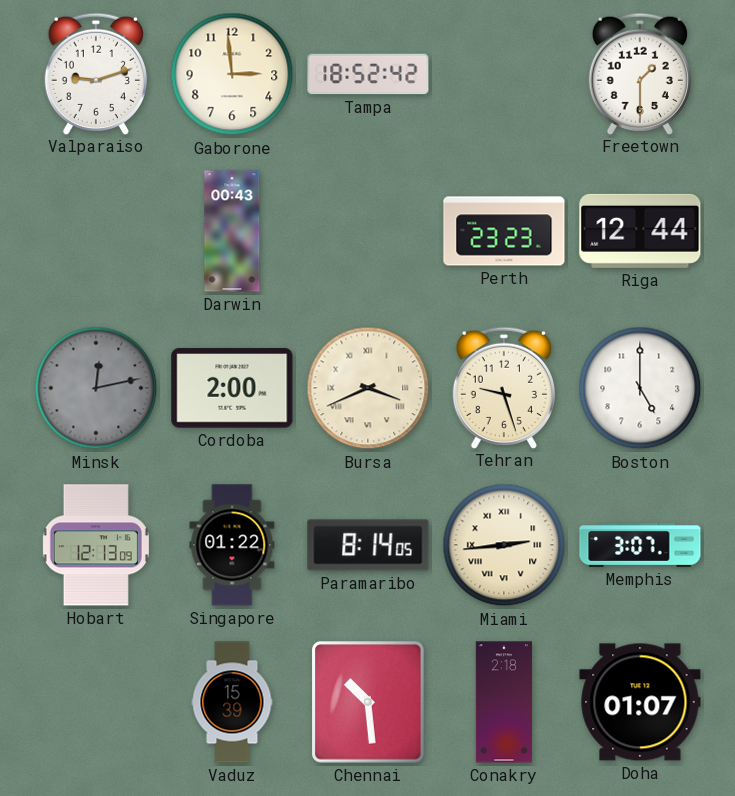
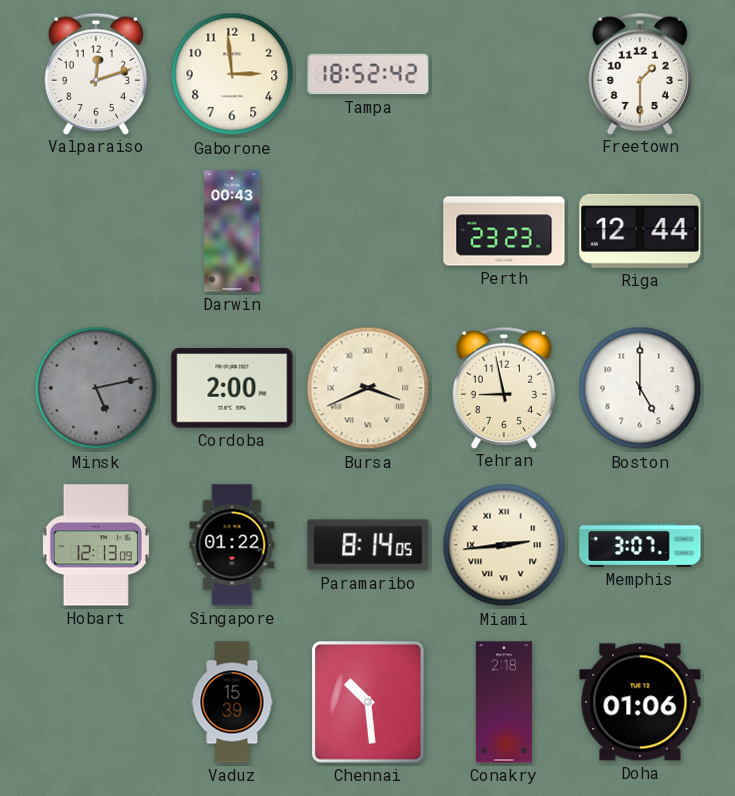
Valparaiso: 9:12 -> 12:12
Minsk: 12:13 -> 5:13
Tehran: 9:27 -> 8:58
Doha: 01:07 -> 01:06
